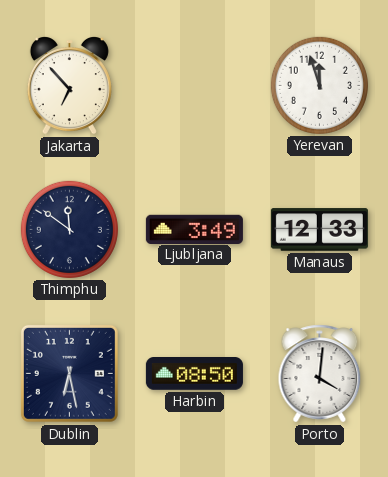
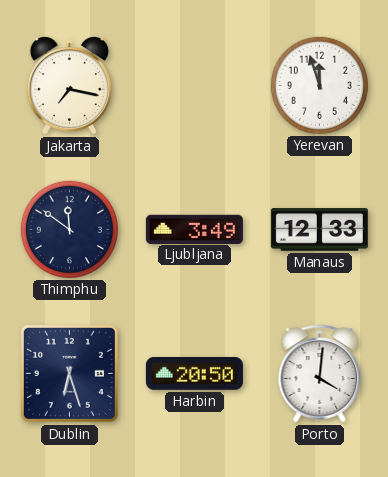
Jakarta: 6:53 -> 7:17
Dublin: 6:28 -> 6:27
Harbin: 08:50 -> 20:50
